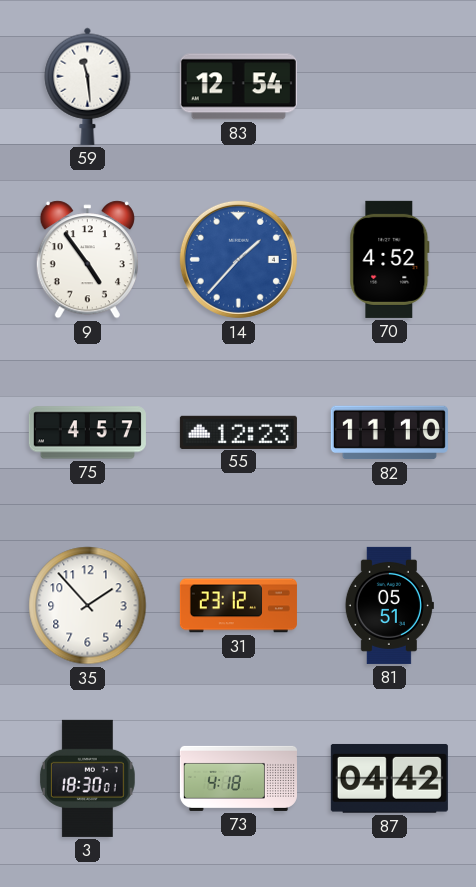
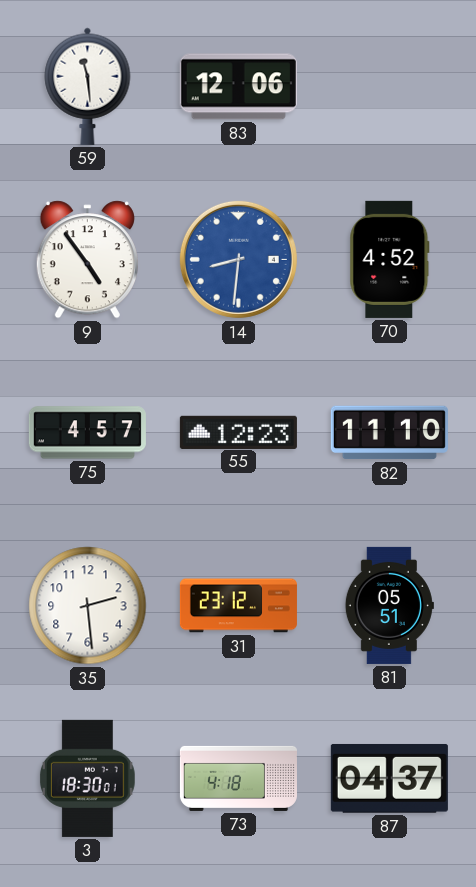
83: 12:54 -> 12:06
14: 1:37 -> 8:31
35: 1:53 -> 2:29
87: 04:42 -> 04:37
